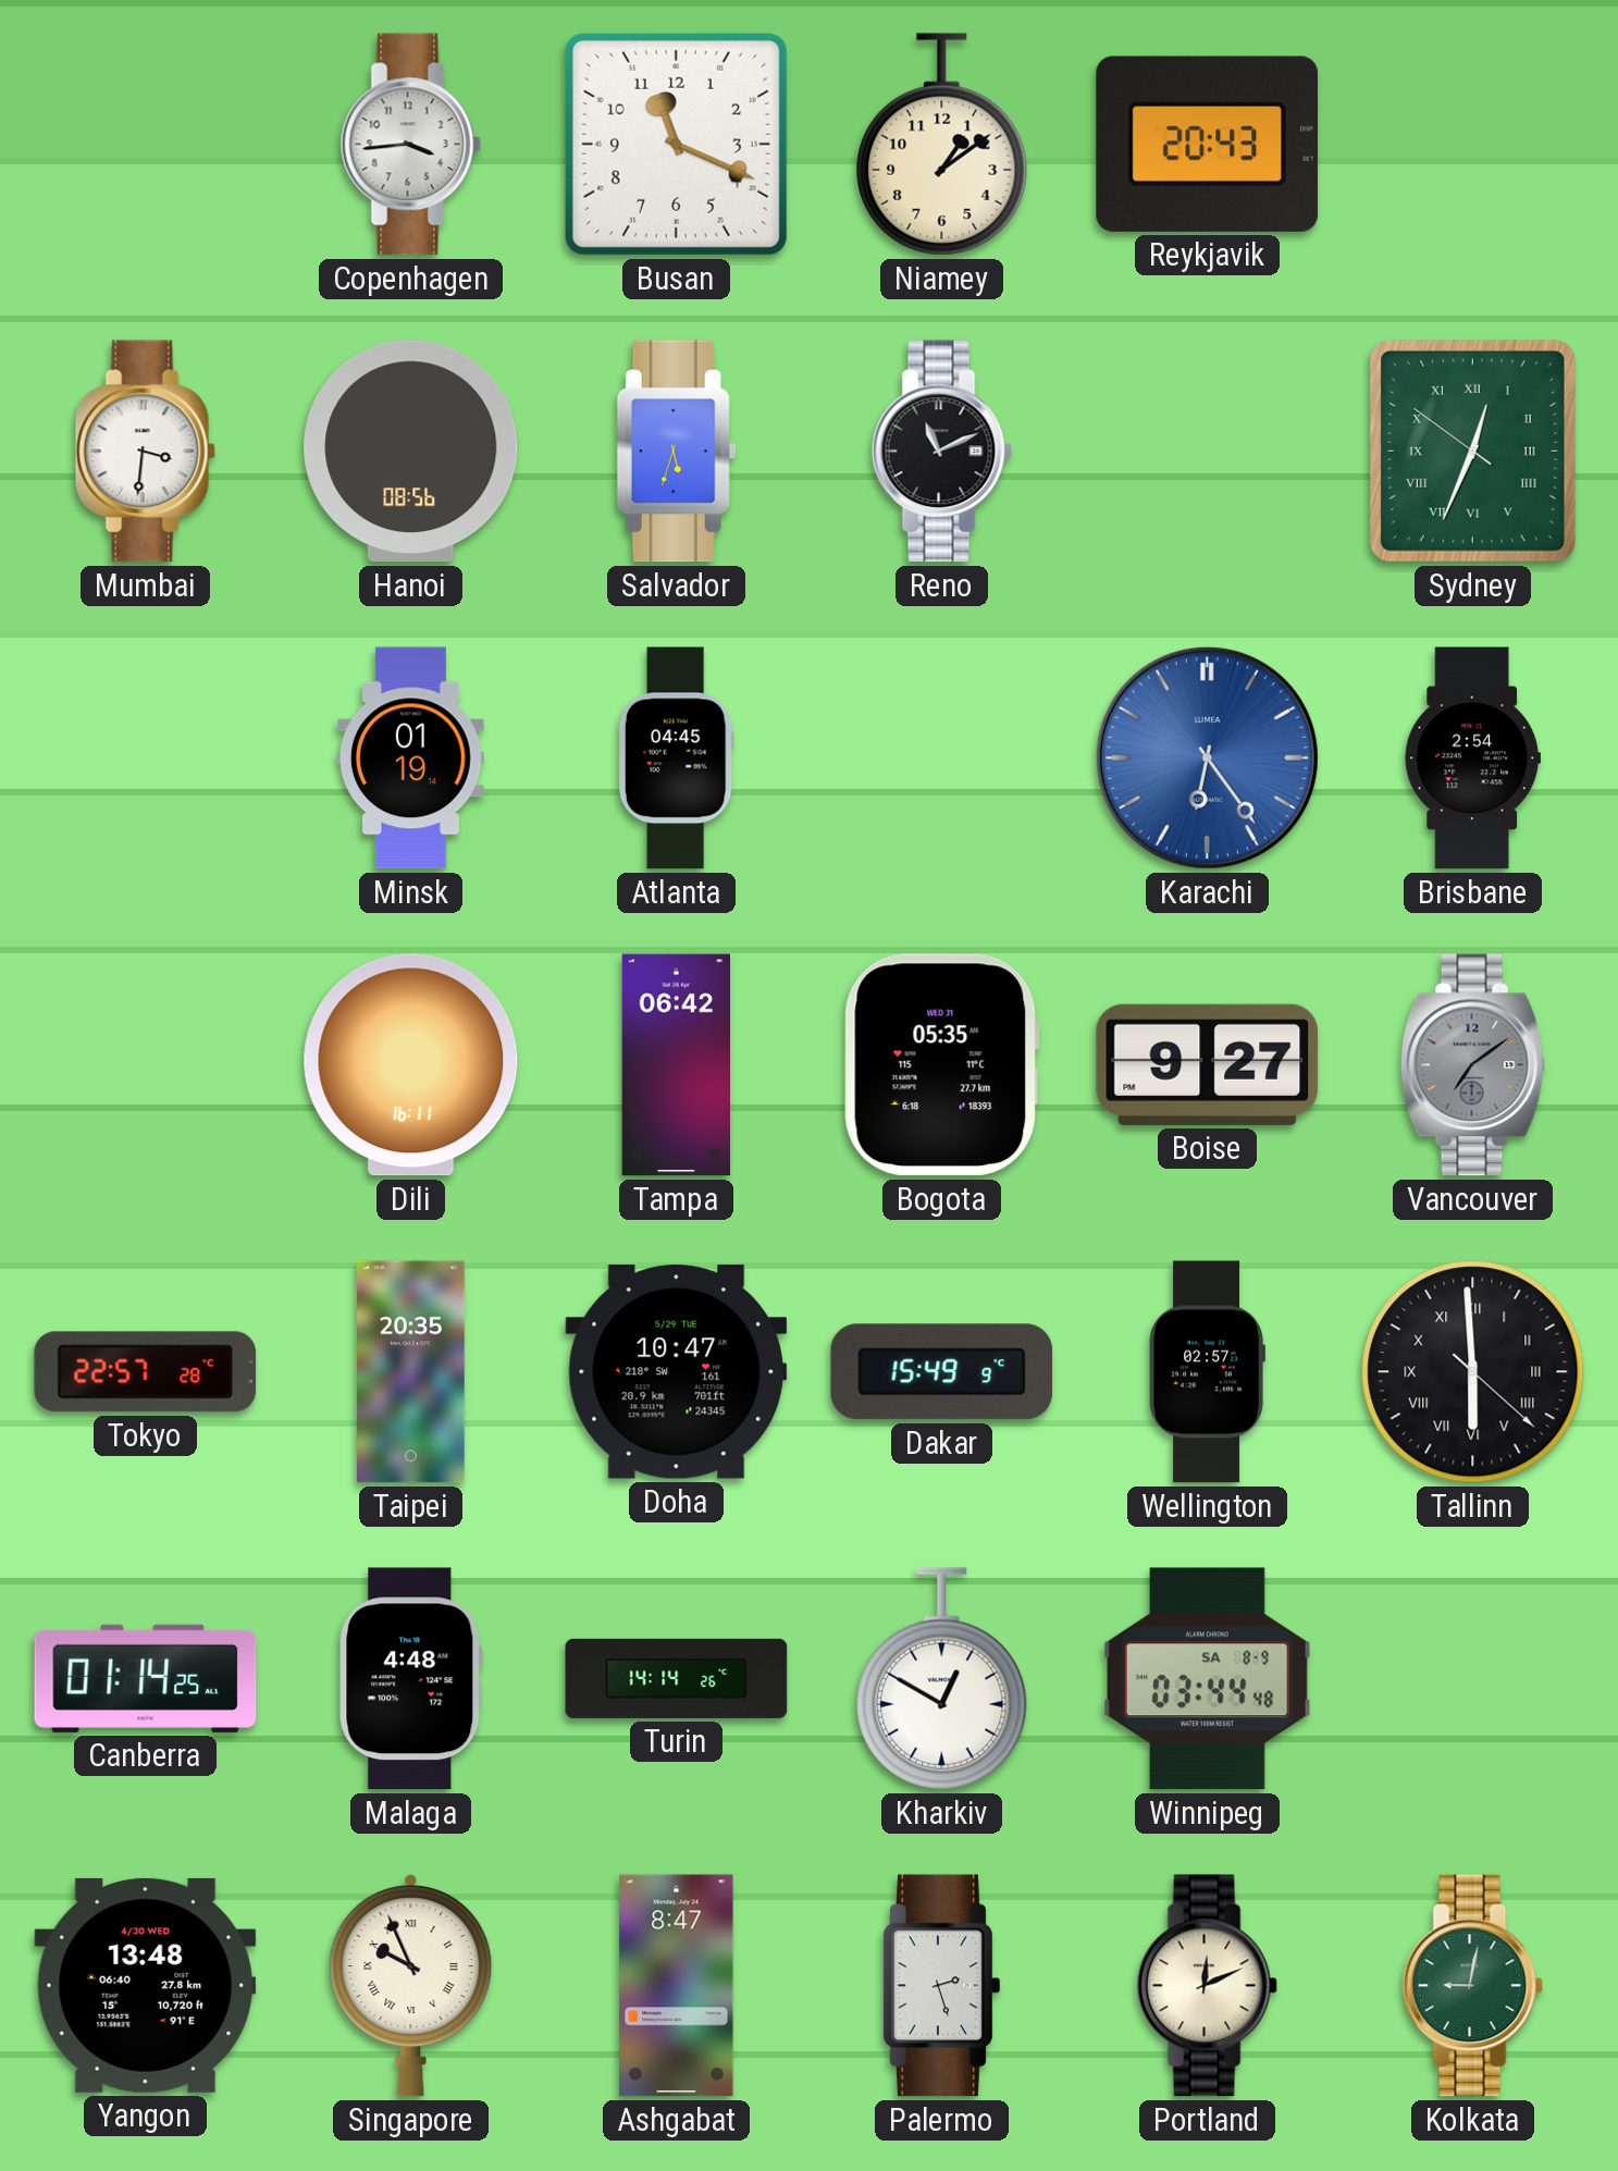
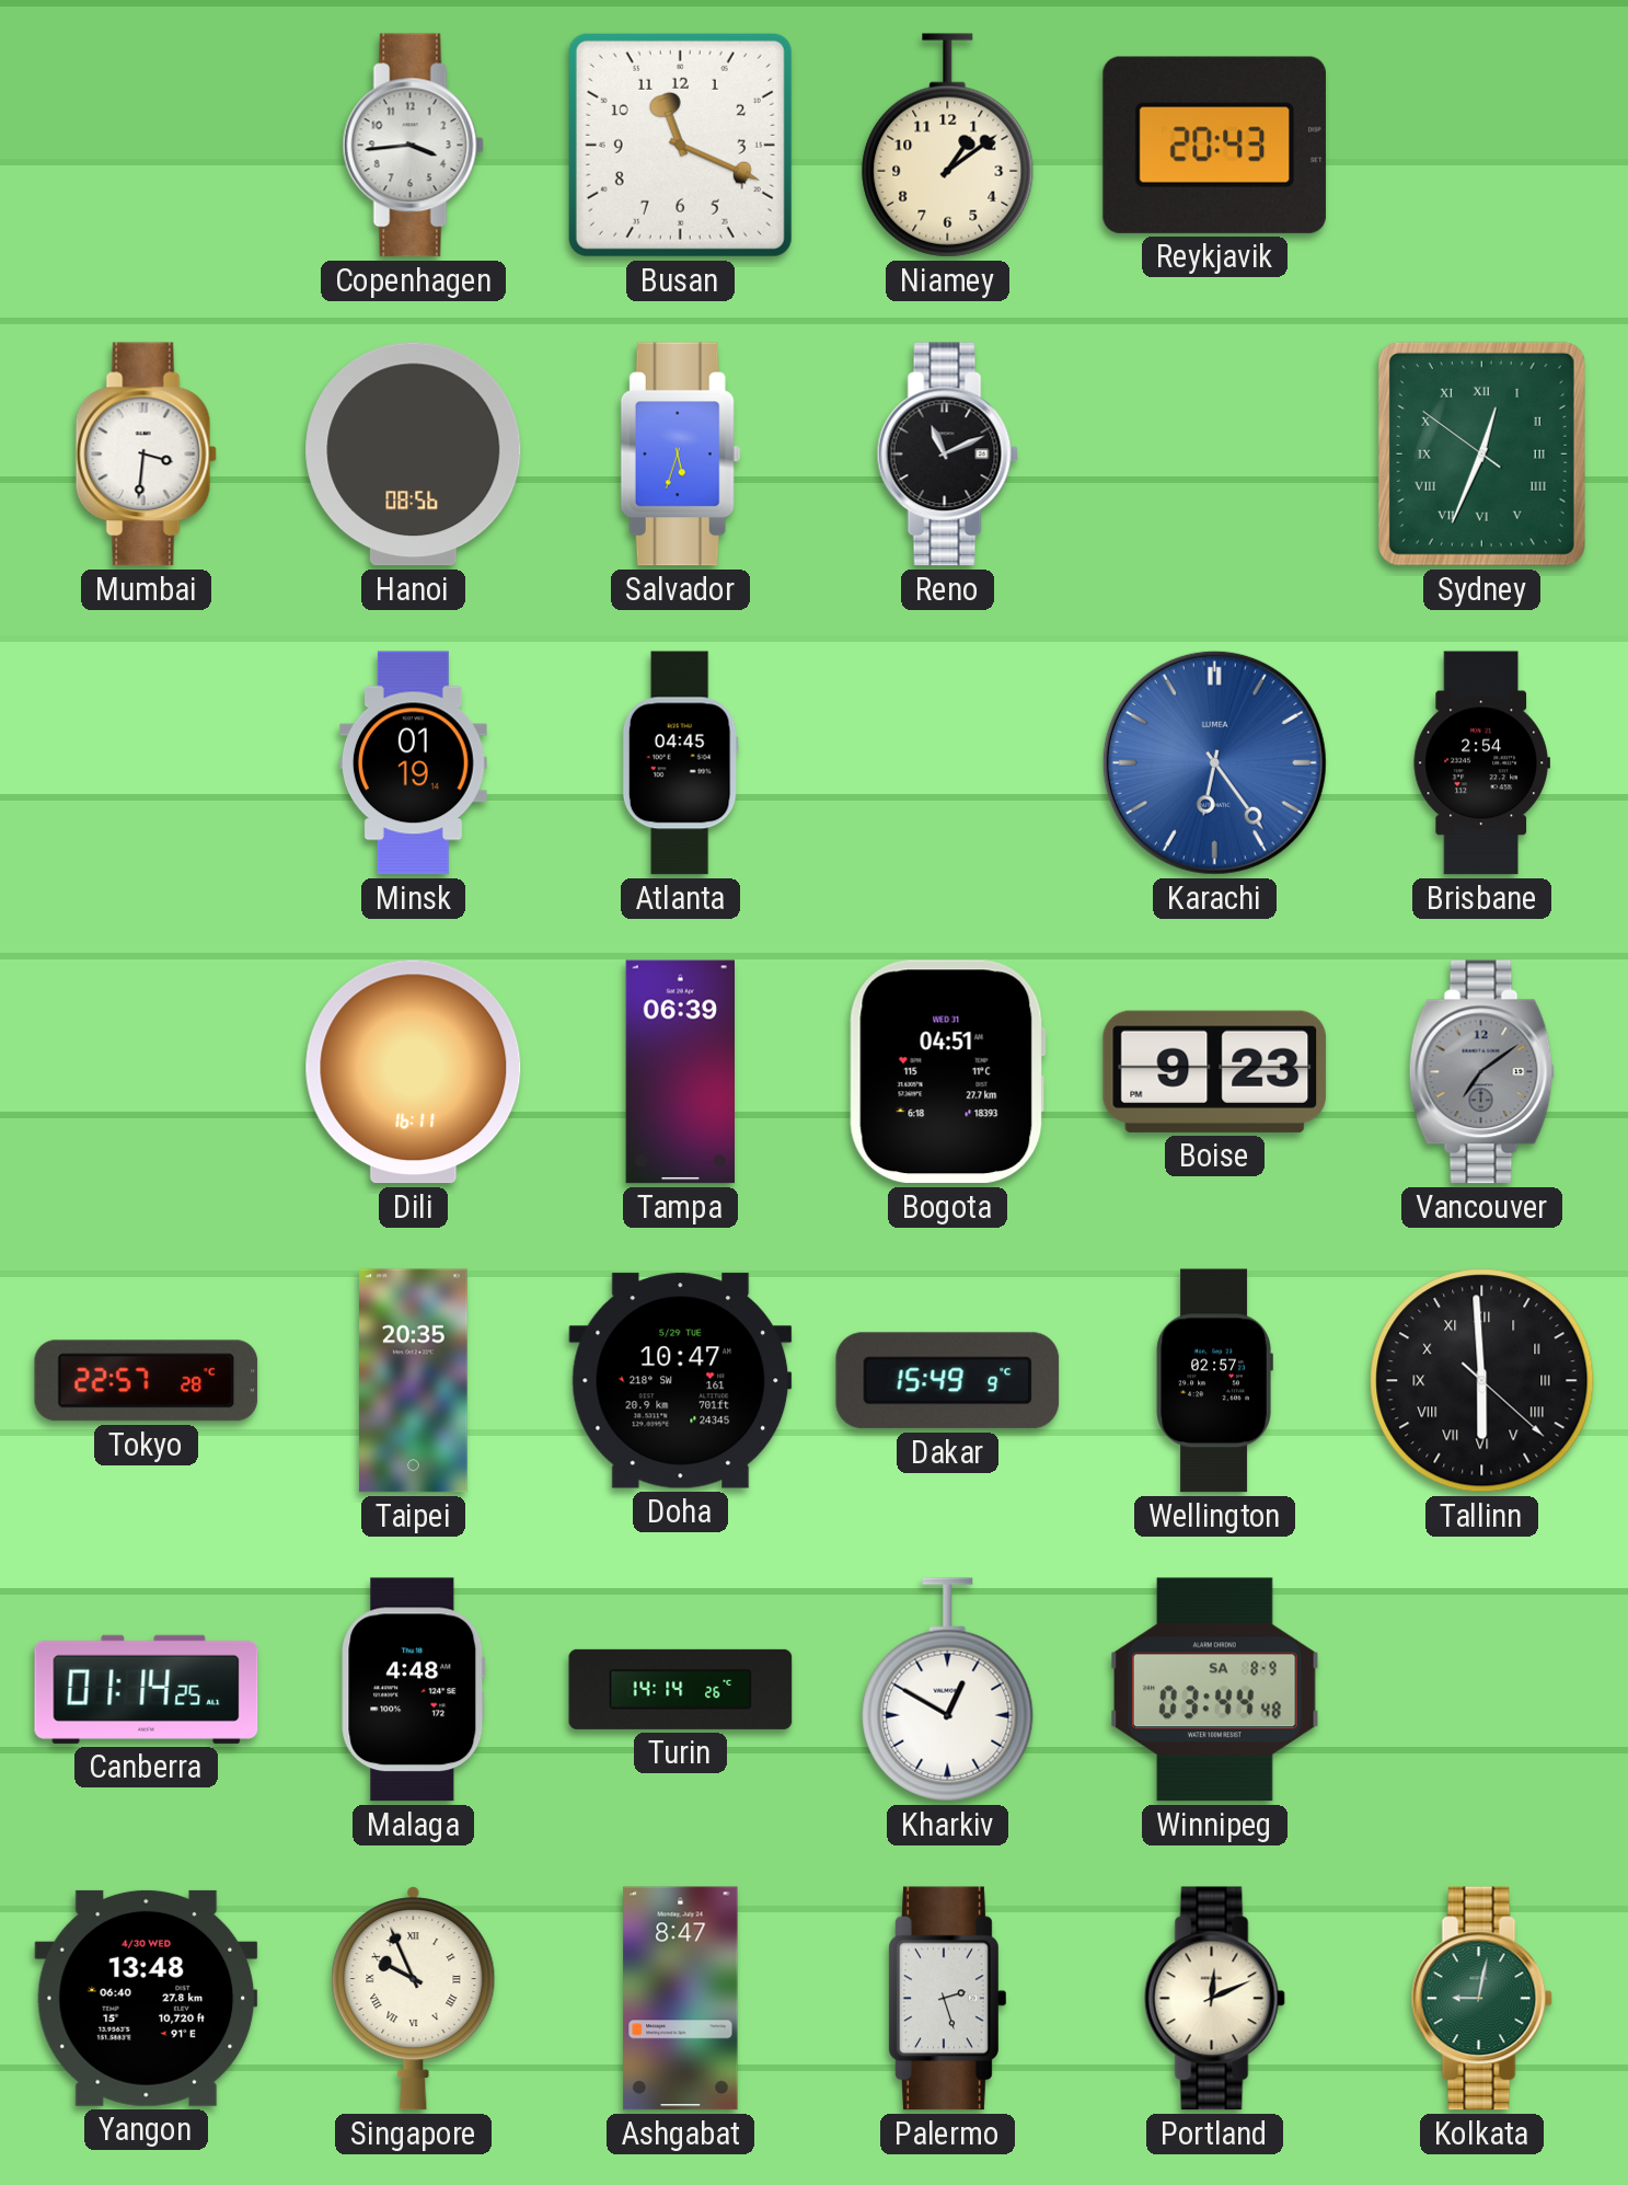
Tampa: 06:42 -> 06:39
Bogota: 05:35 -> 04:51
Boise: 9:27 -> 9:23
